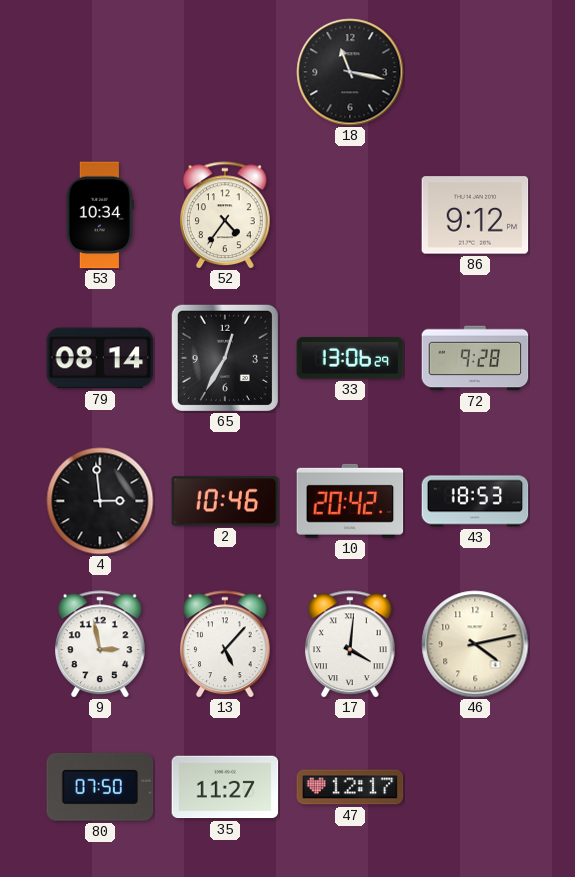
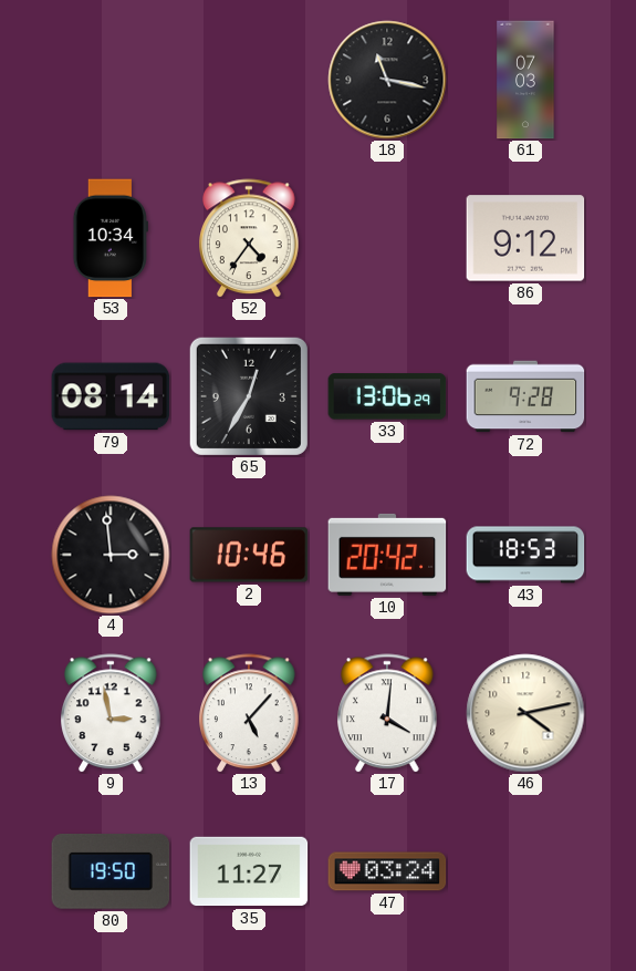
61: none -> 07:03
80: 07:50 -> 19:50
47: 12:17 -> 03:24
